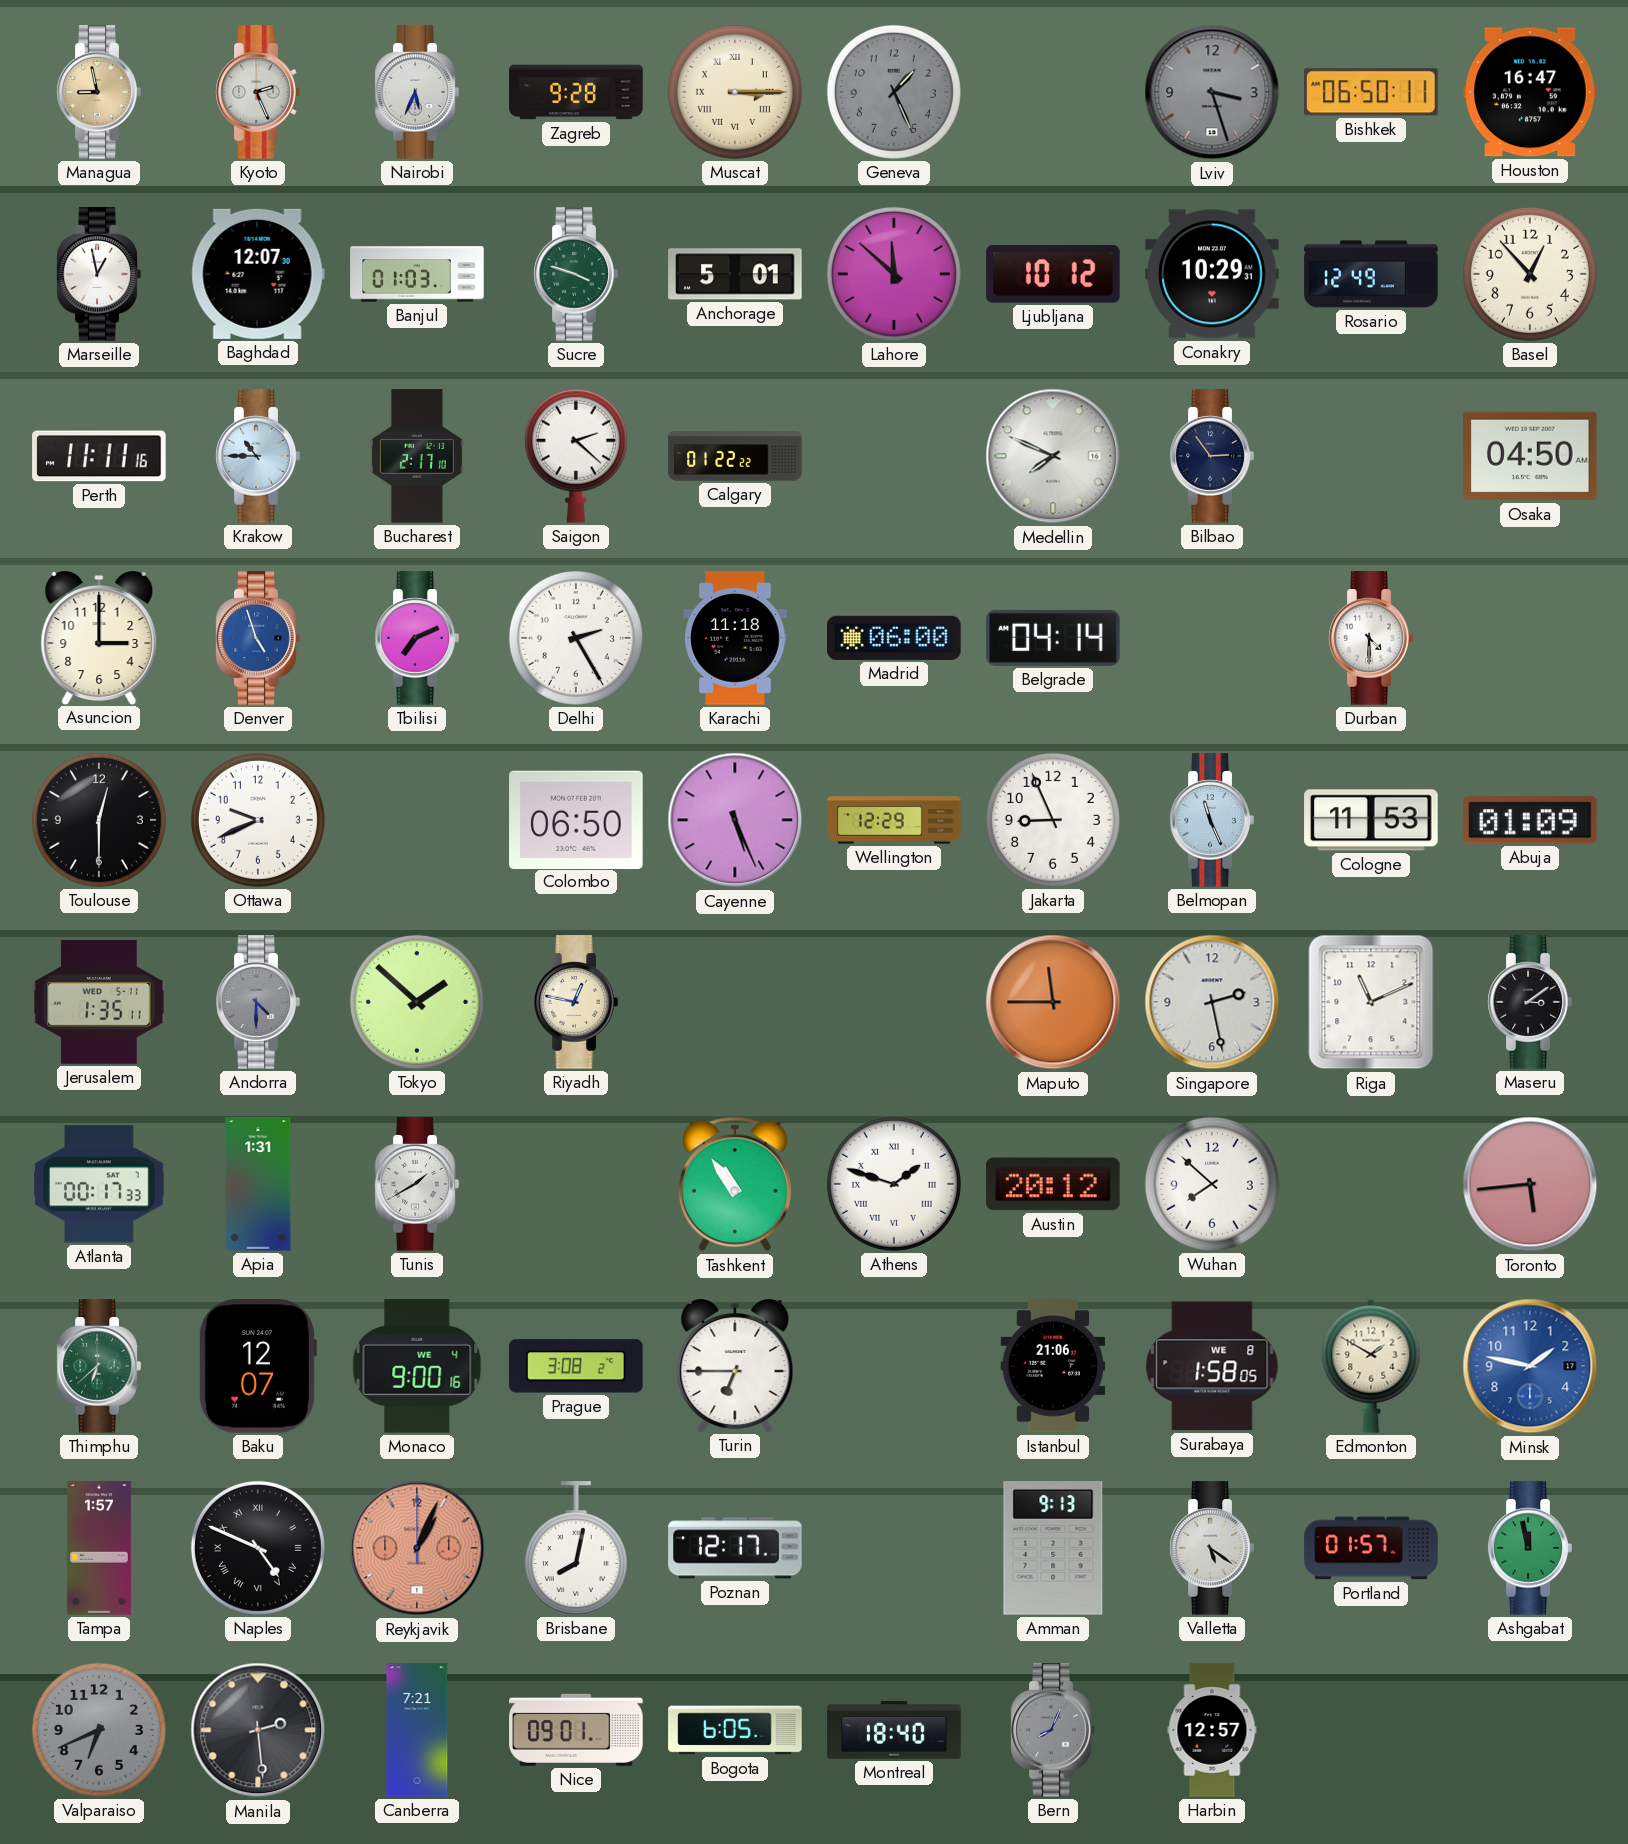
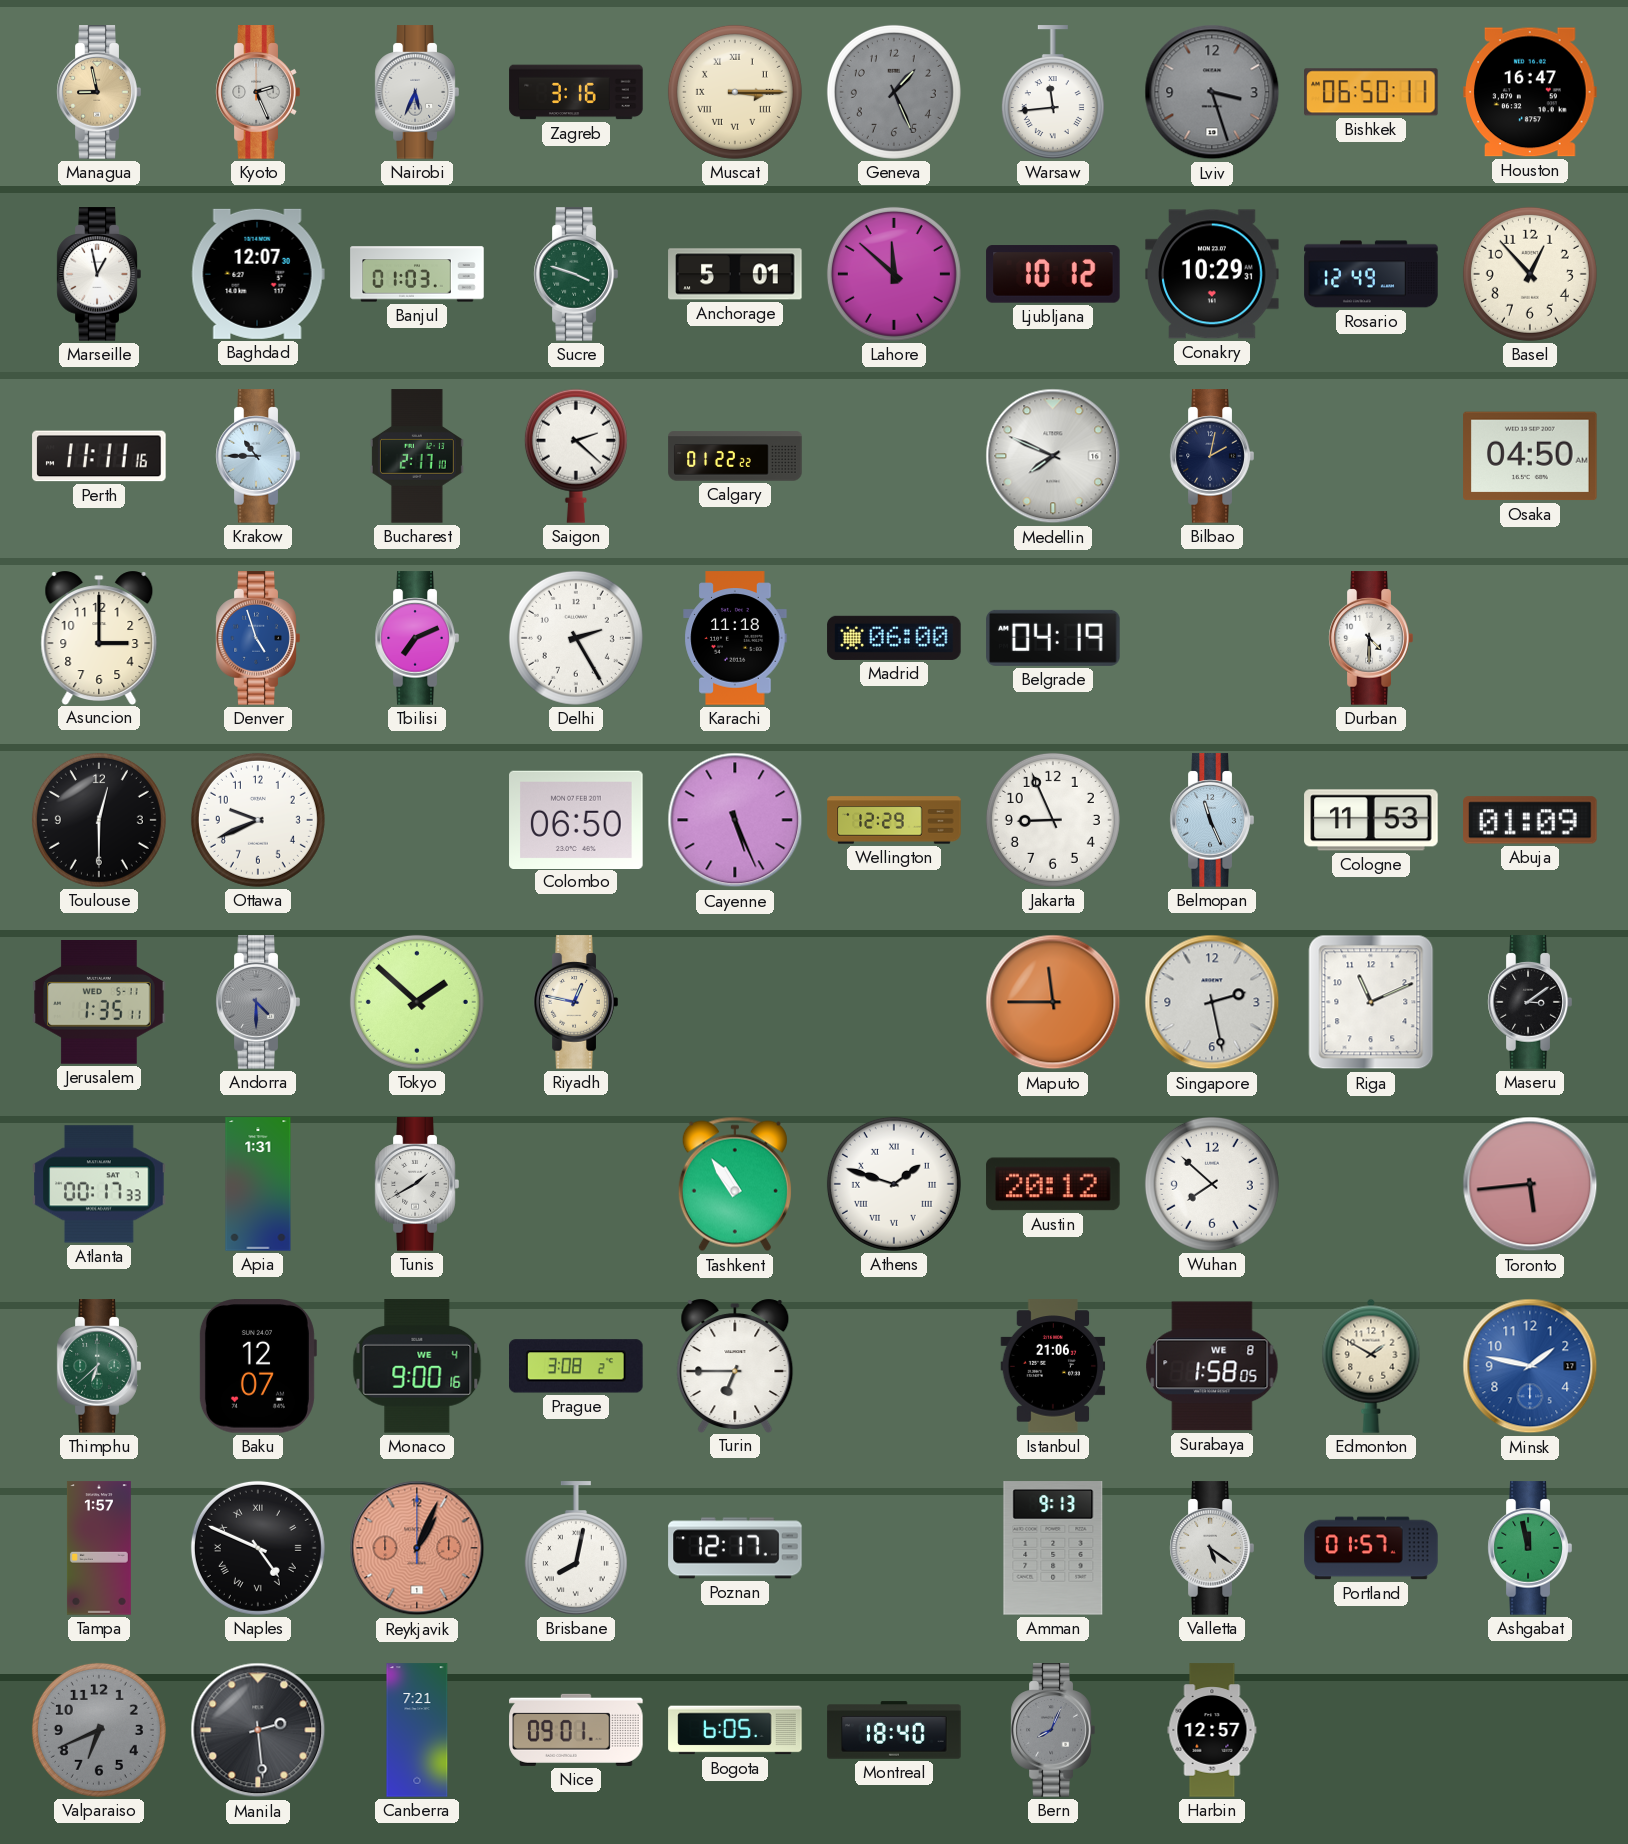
Zagreb: 9:28 -> 3:16
Warsaw: none -> 11:44
Bilbao: 2:54 -> 2:02
Belgrade: 04:14 -> 04:19
